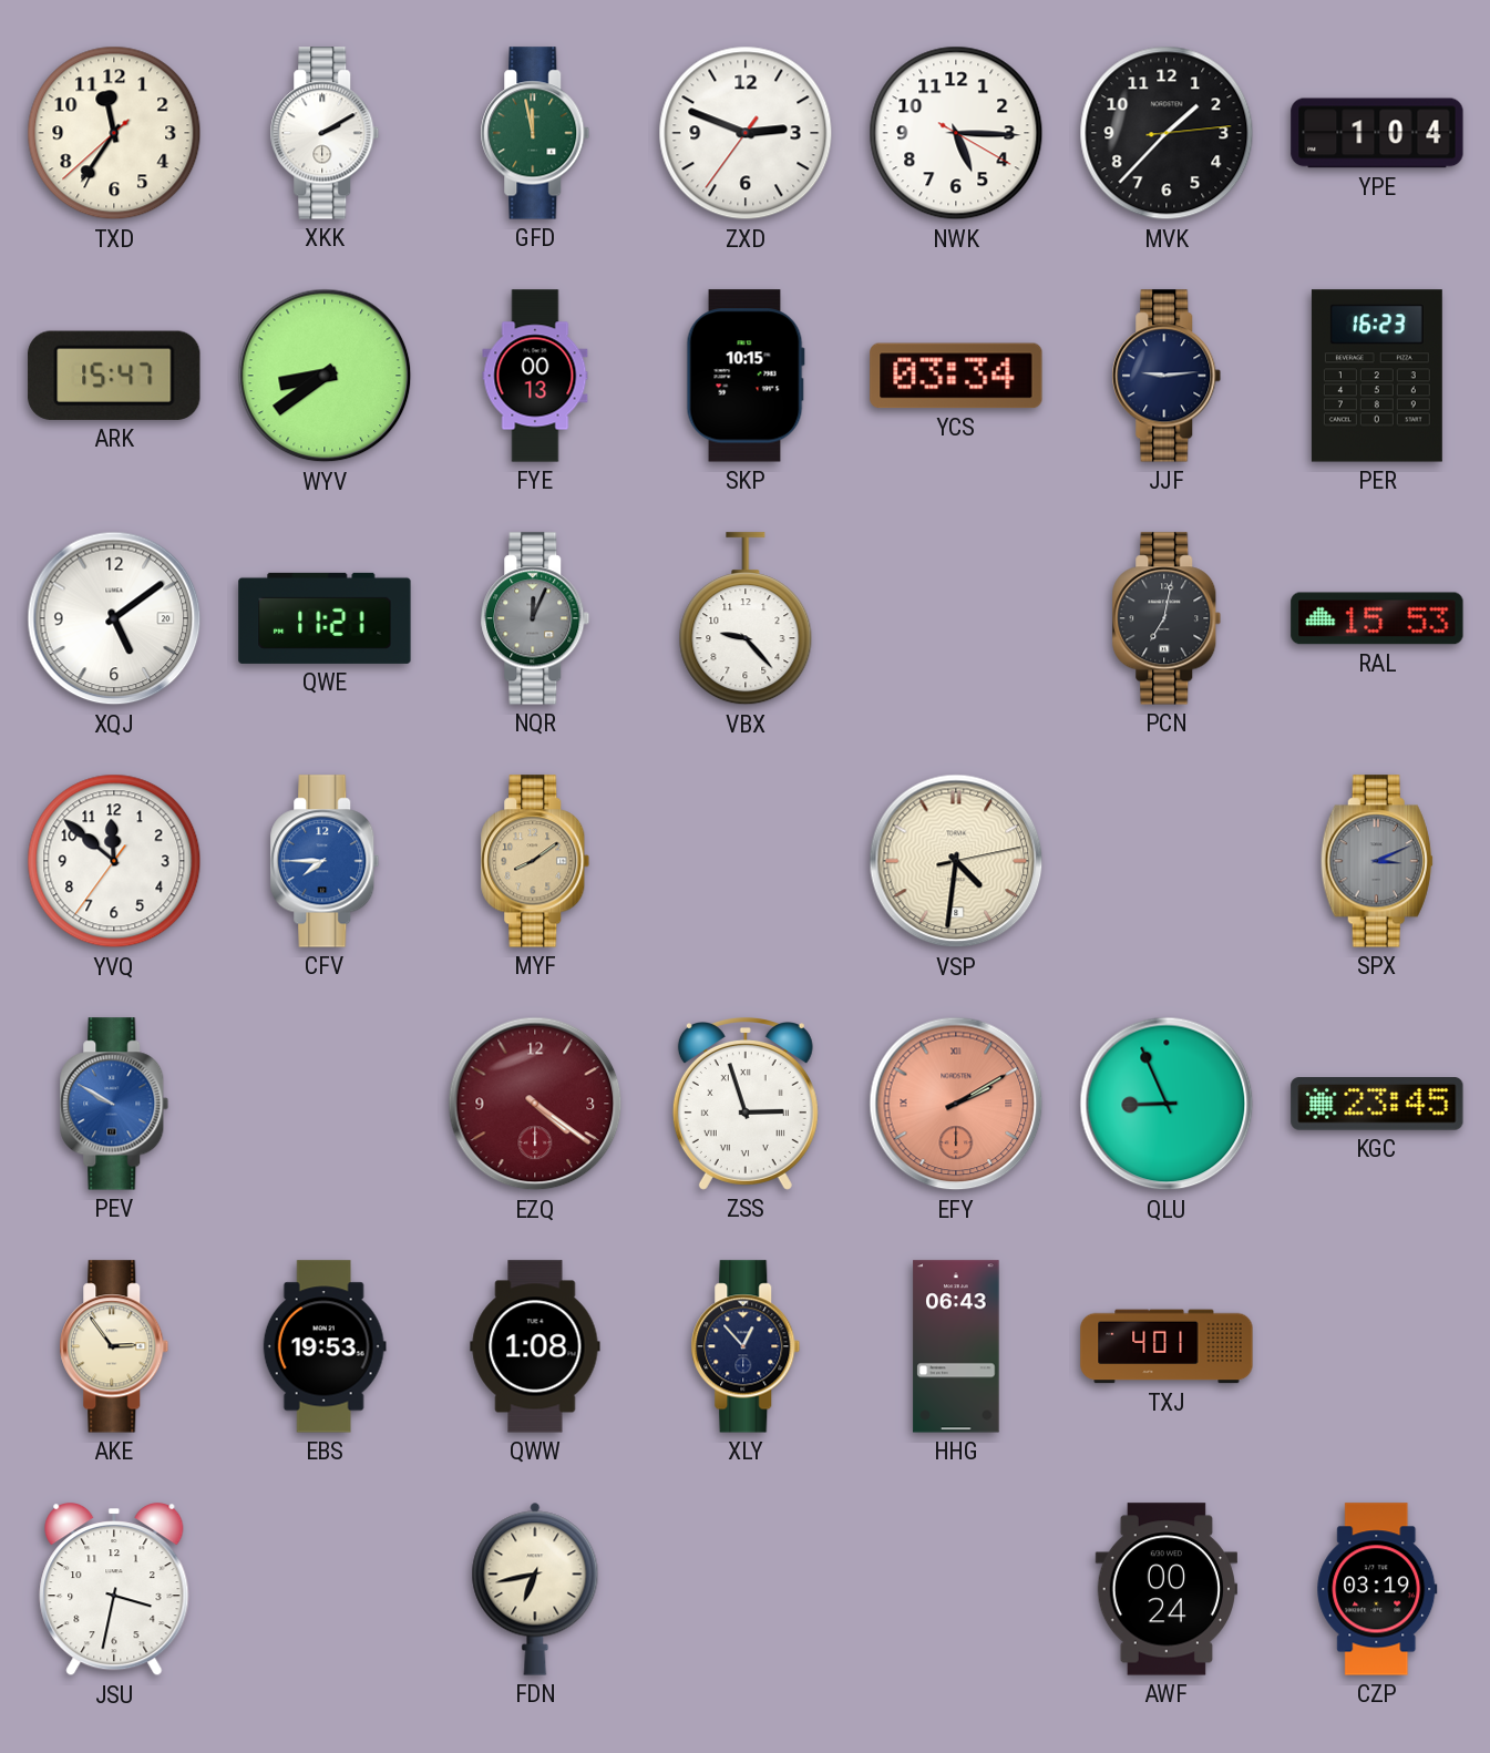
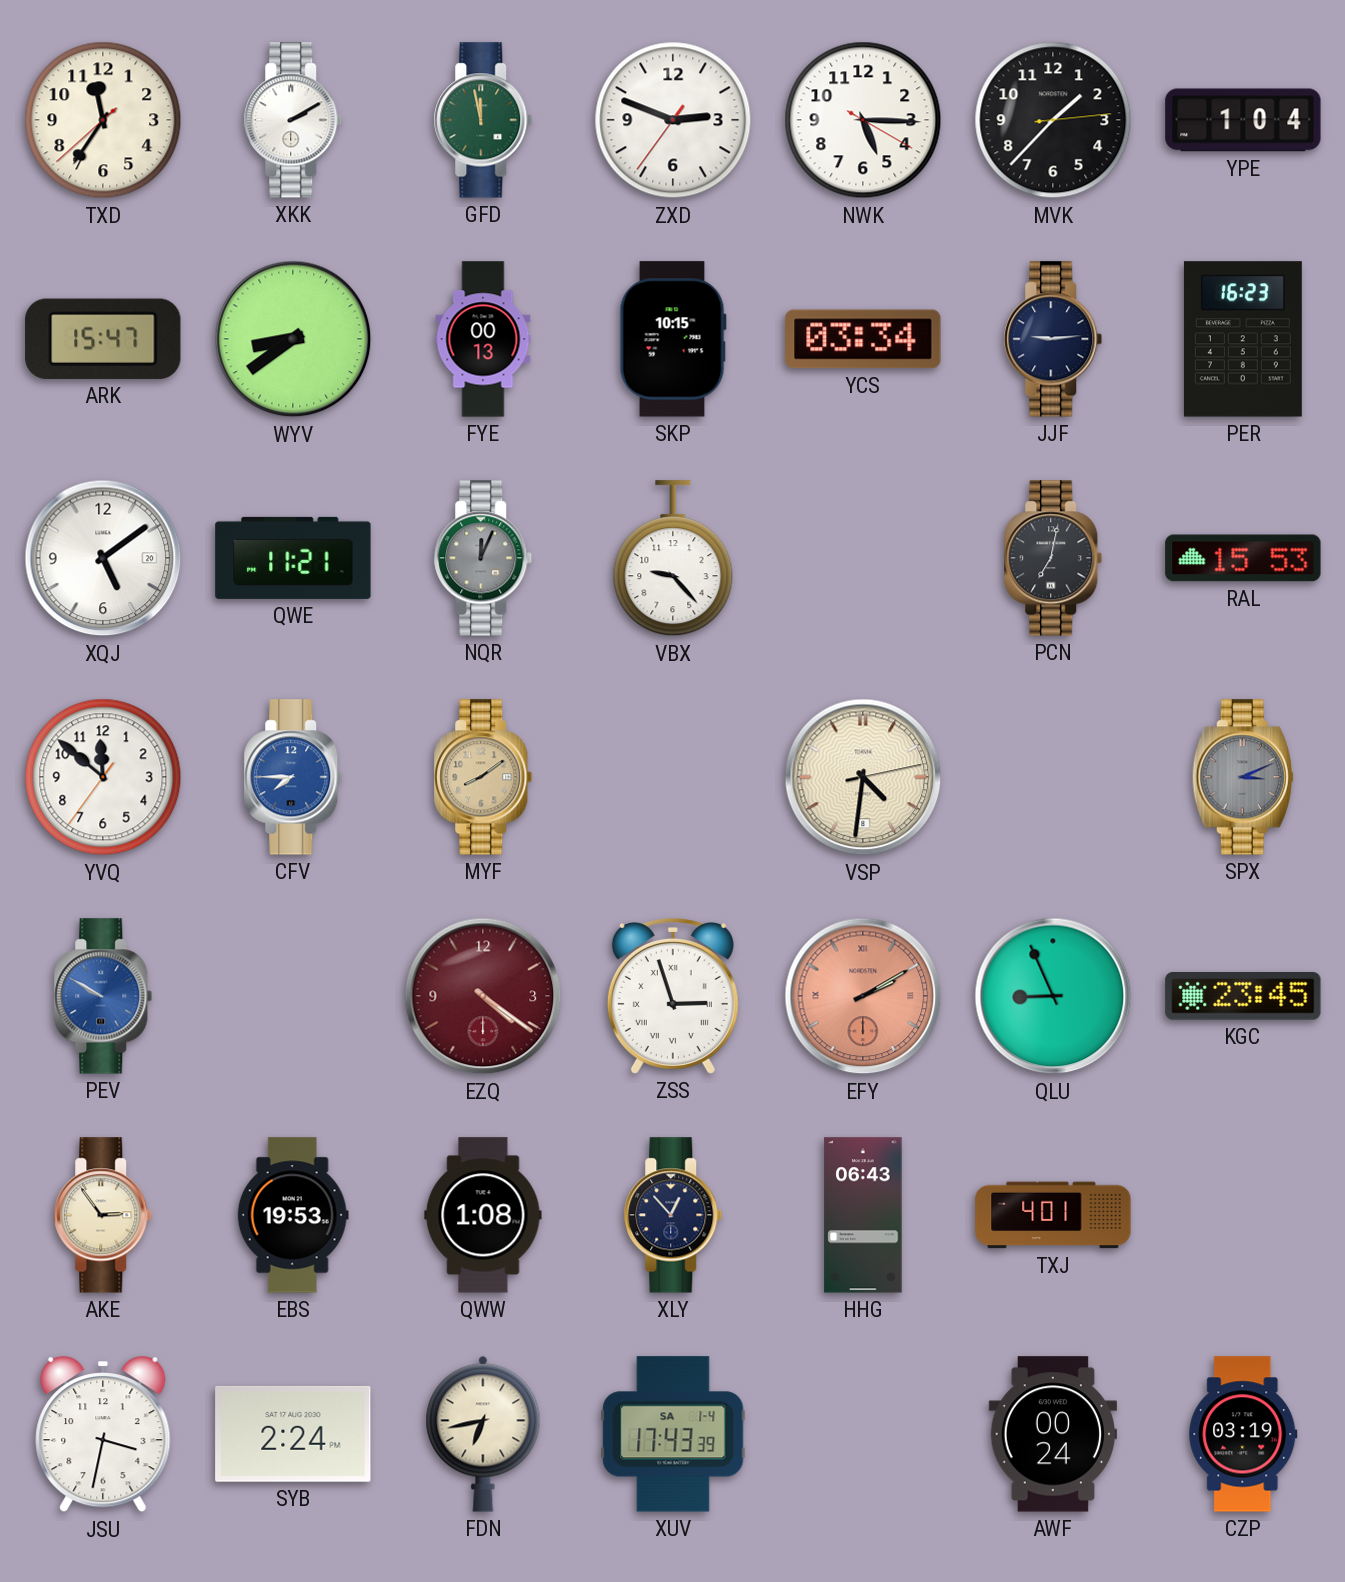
SYB: none -> 2:24
XUV: none -> 17:43
